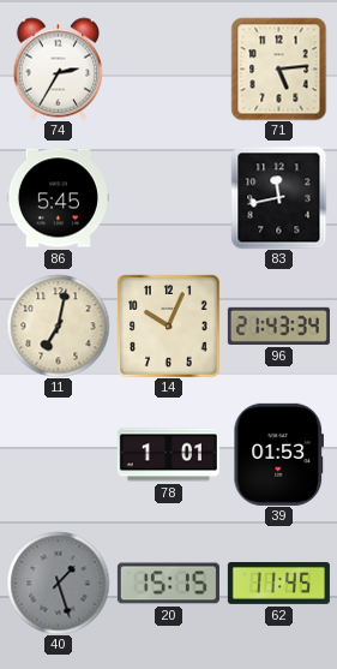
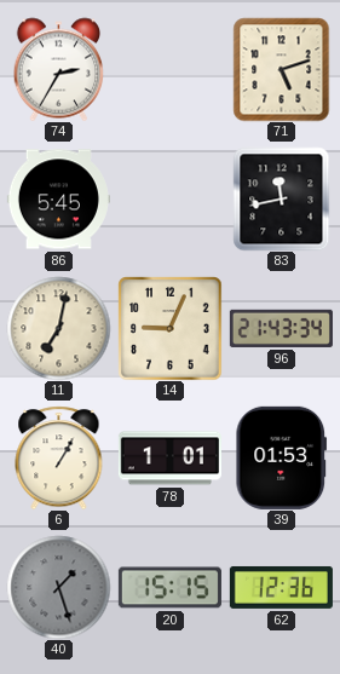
71: 5:14 -> 5:12
14: 10:04 -> 9:04
6: none -> 1:05
62: 11:45 -> 12:36
